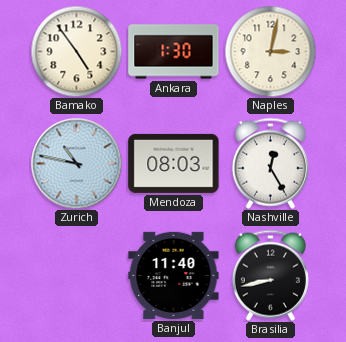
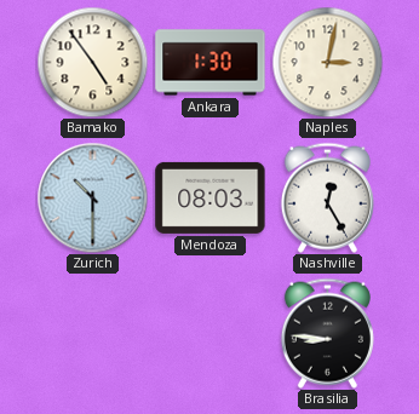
Zurich: 10:47 -> 10:30
Banjul: 11:40 -> none
Brasilia: 8:43 -> 8:46
